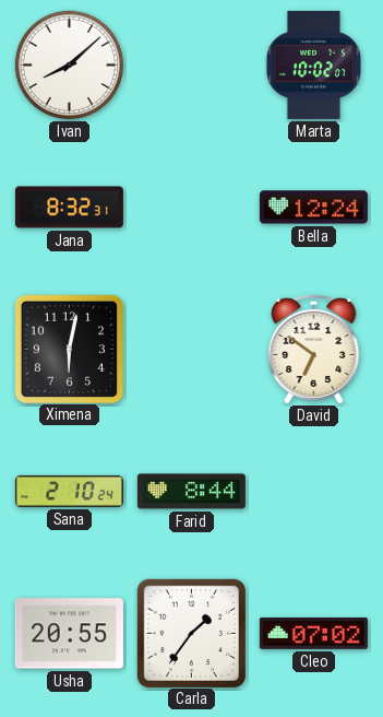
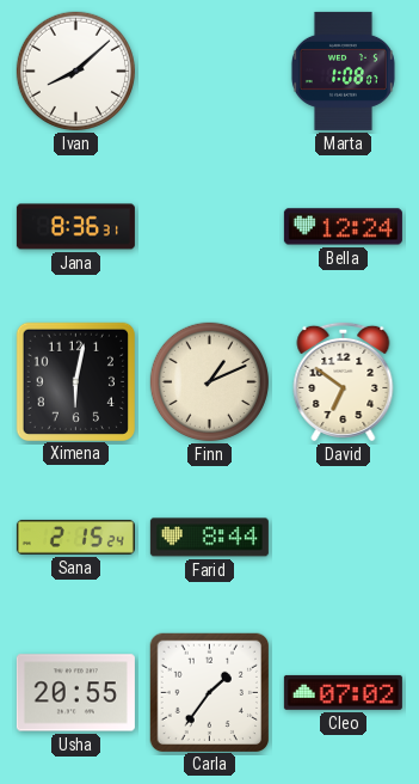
Marta: 10:02 -> 1:08
Jana: 8:32 -> 8:36
Finn: none -> 1:11
Sana: 2:10 -> 2:15
